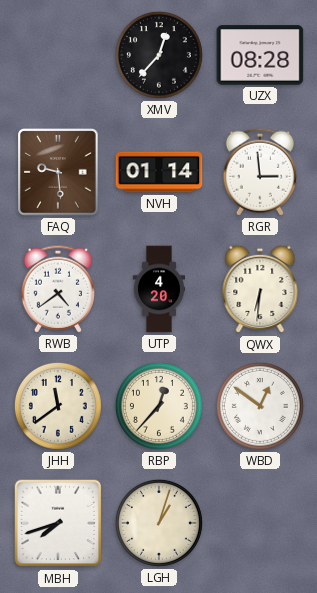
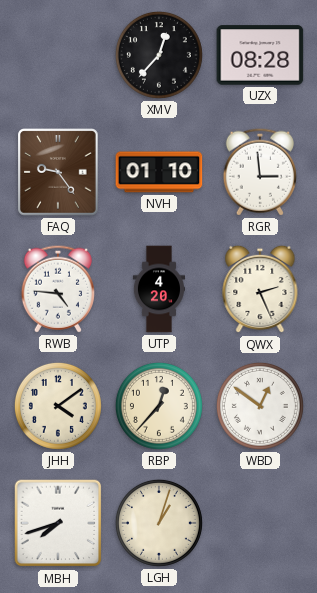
FAQ: 9:29 -> 9:24
NVH: 01:14 -> 01:10
RWB: 4:39 -> 4:46
QWX: 6:31 -> 2:26
JHH: 11:39 -> 4:09
